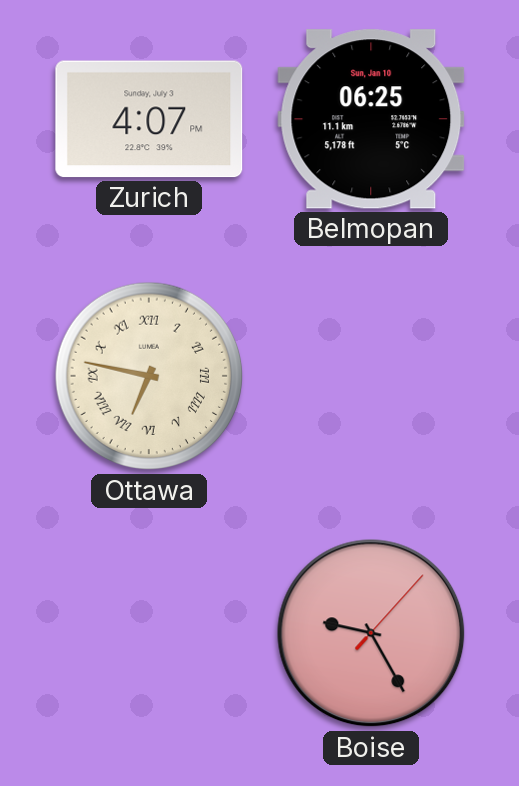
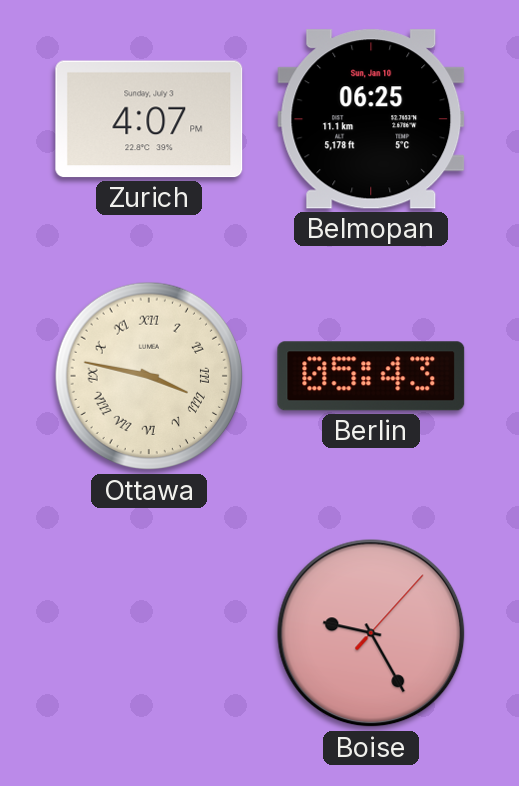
Ottawa: 6:47 -> 3:47
Berlin: none -> 05:43
